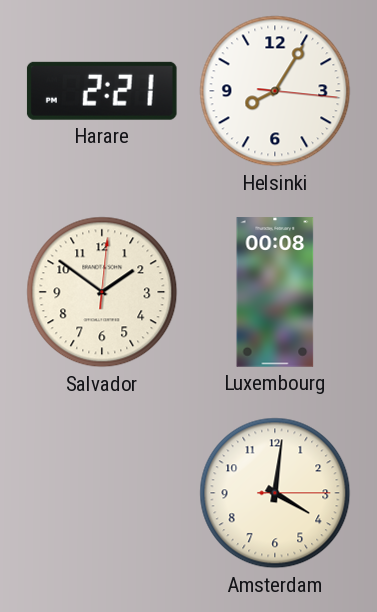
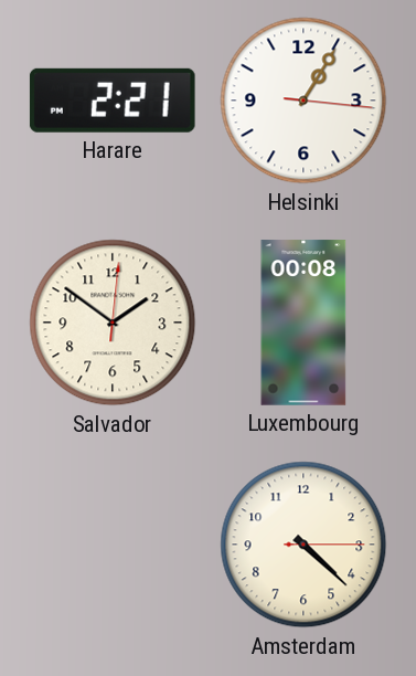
Helsinki: 8:05 -> 1:05
Amsterdam: 4:01 -> 4:22
